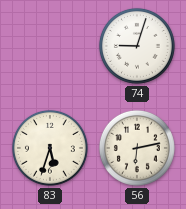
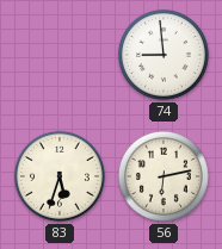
74: 9:03 -> 8:59
